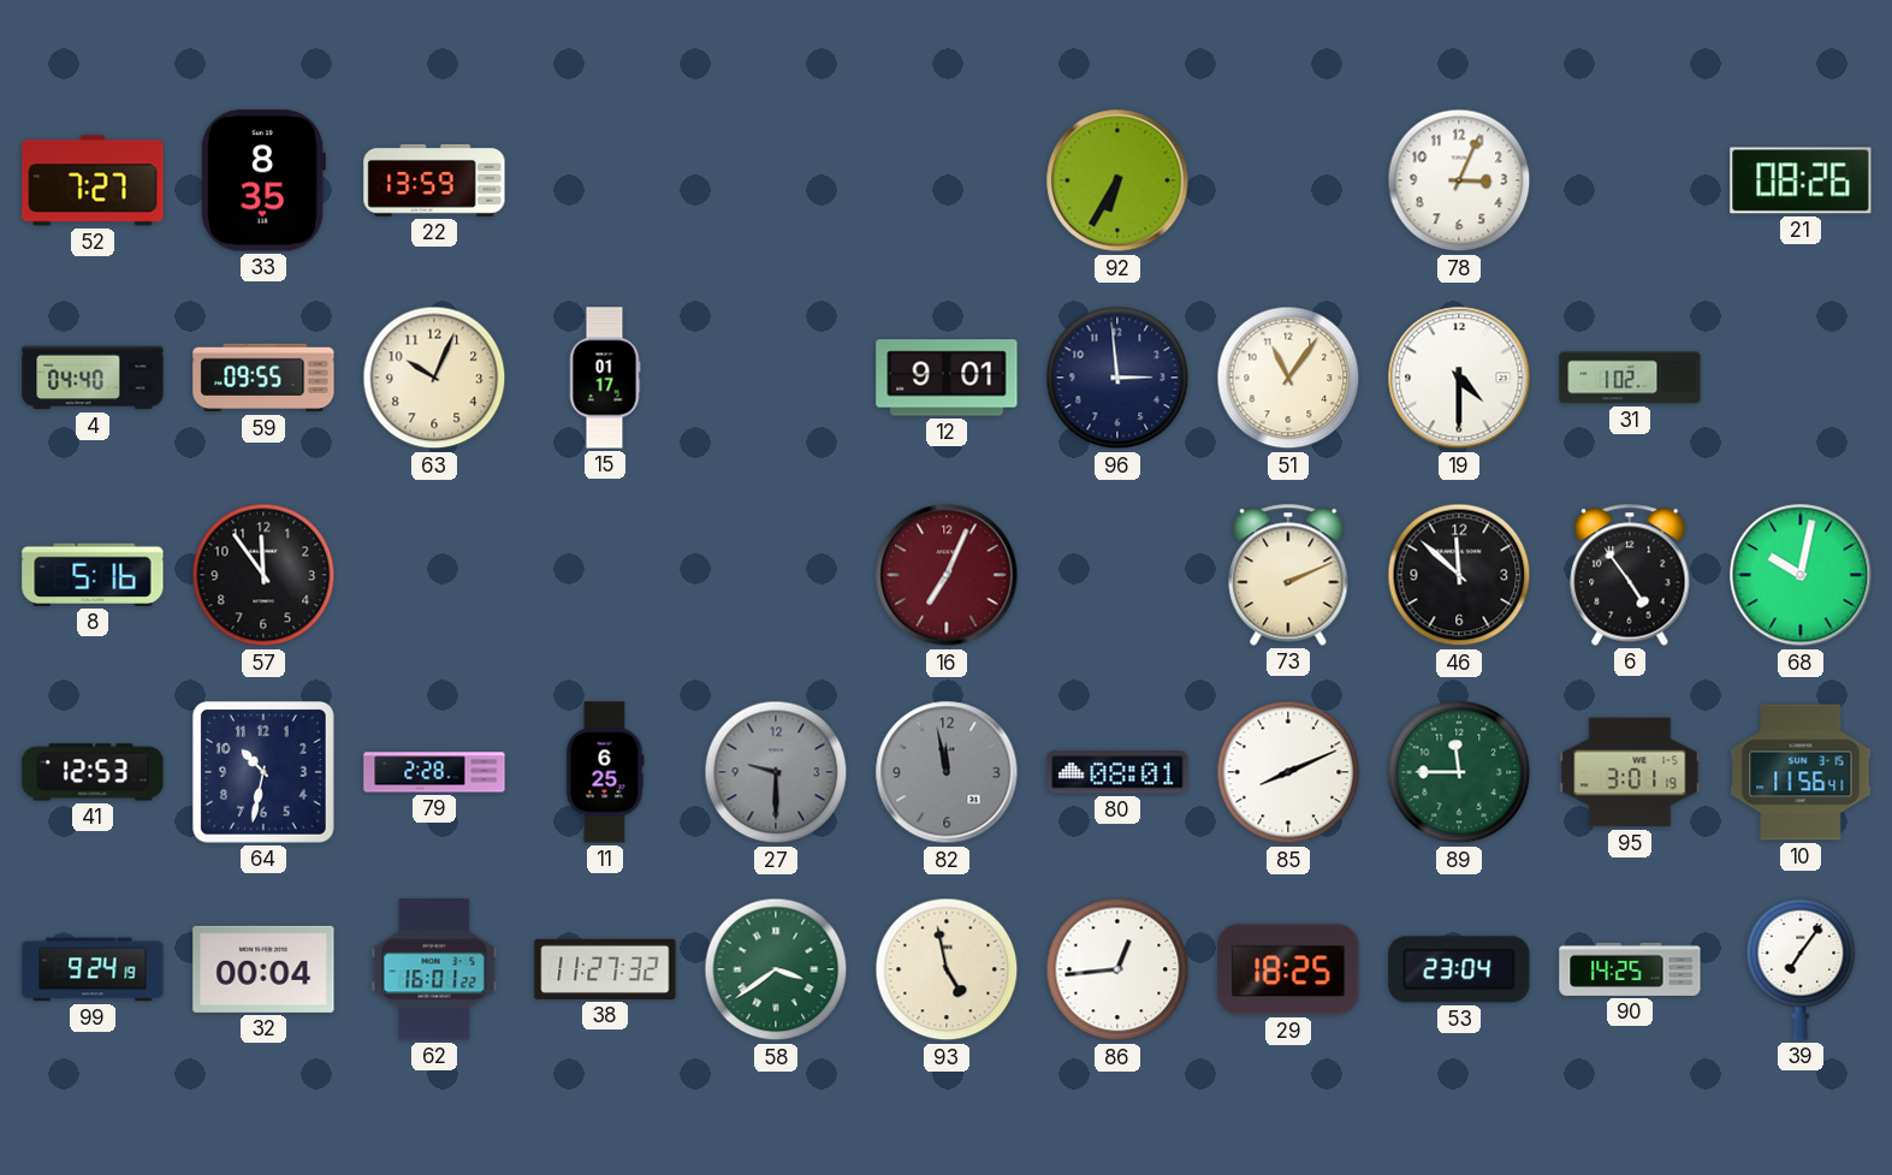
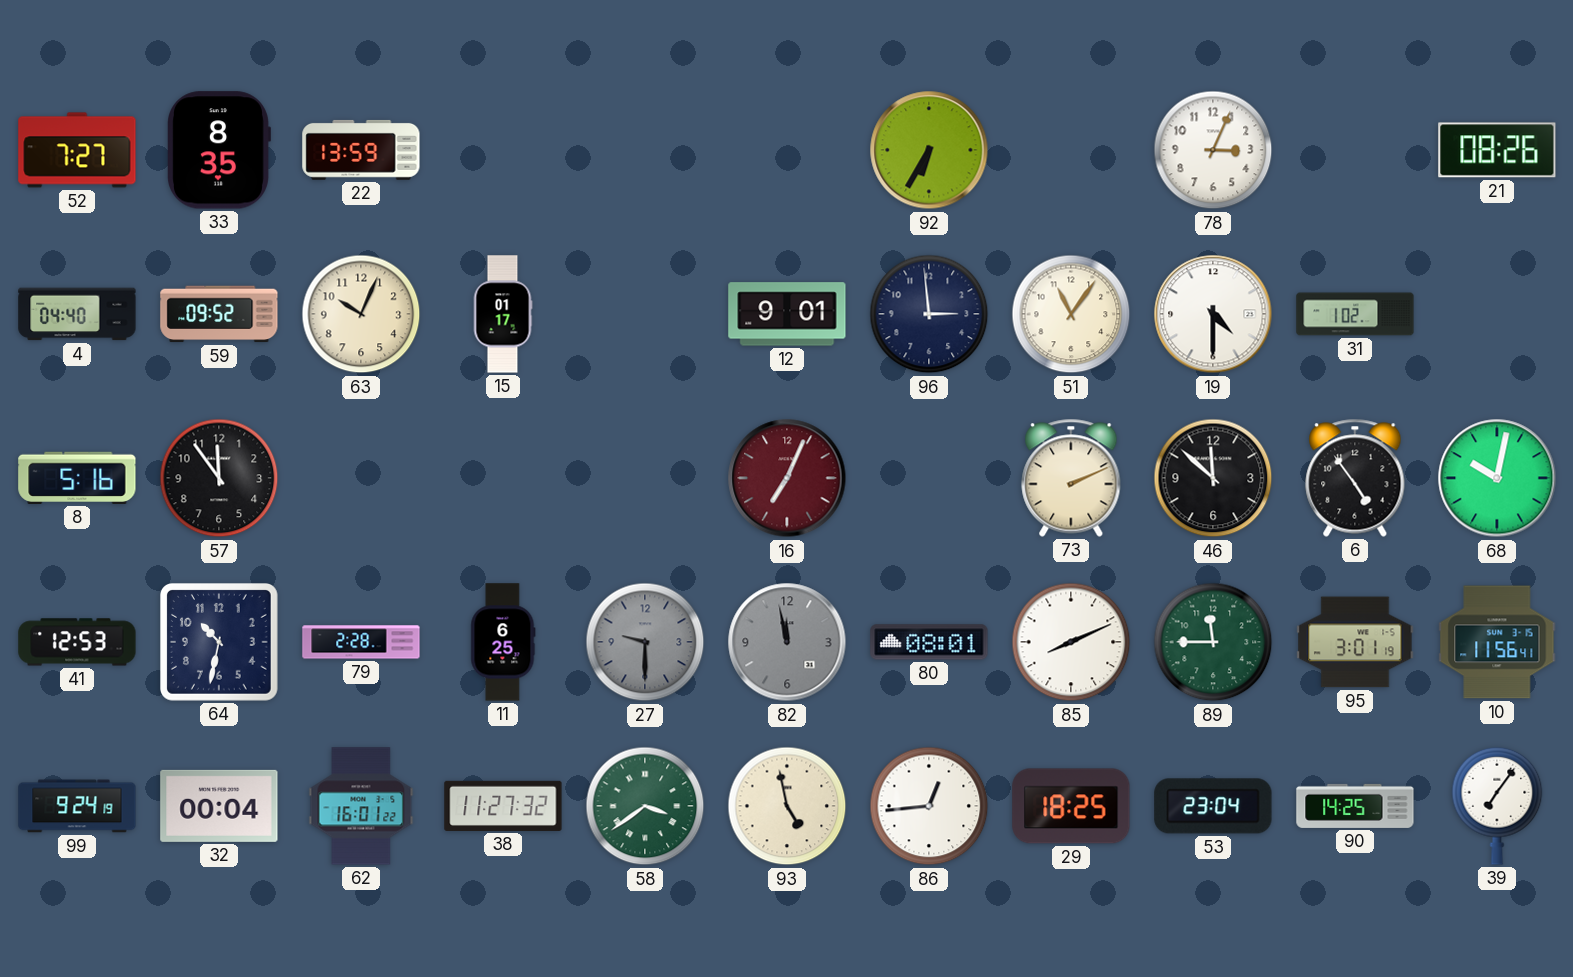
59: 09:55 -> 09:52
